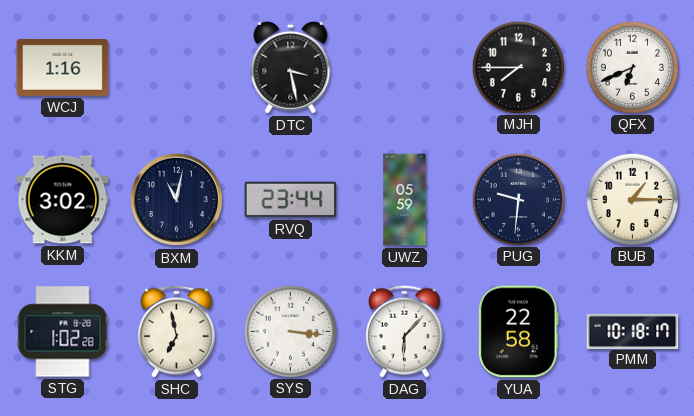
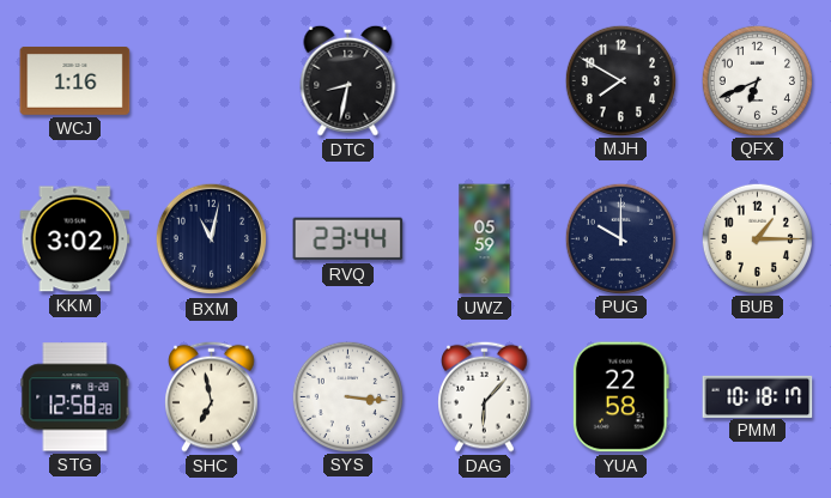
DTC: 3:28 -> 8:32
MJH: 7:45 -> 7:50
PUG: 9:31 -> 10:00
STG: 1:02 -> 12:58
